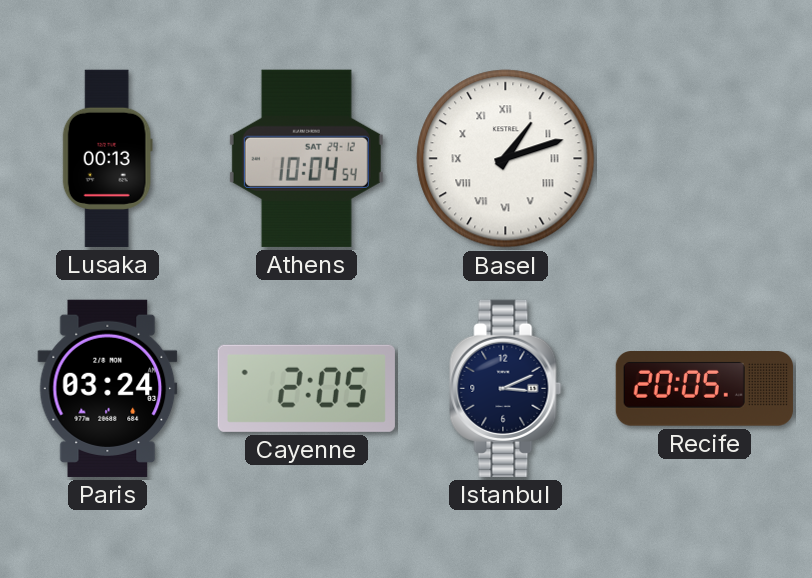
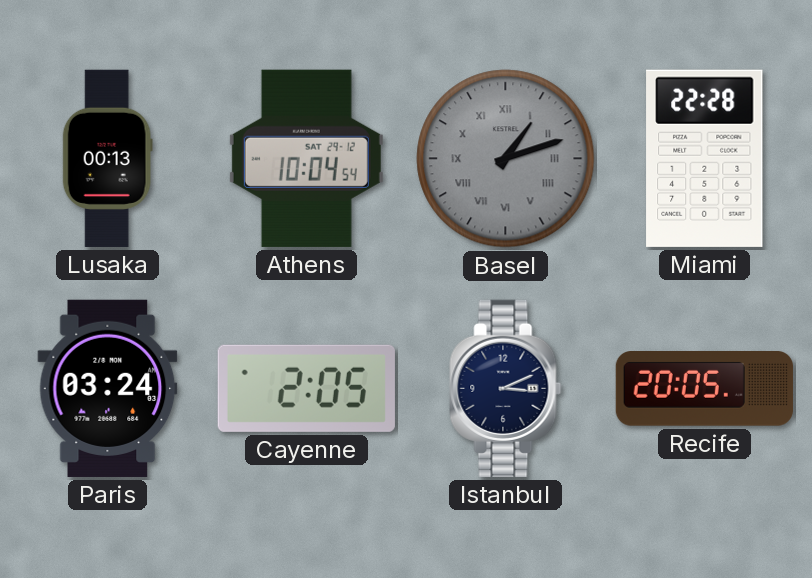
Basel dial: white -> grey
Miami: none -> 22:28
